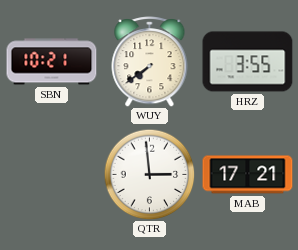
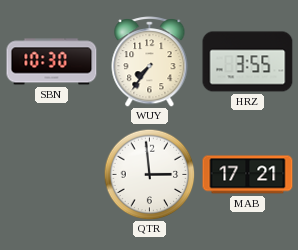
SBN: 10:21 -> 10:30
WUY: 7:39 -> 7:36
